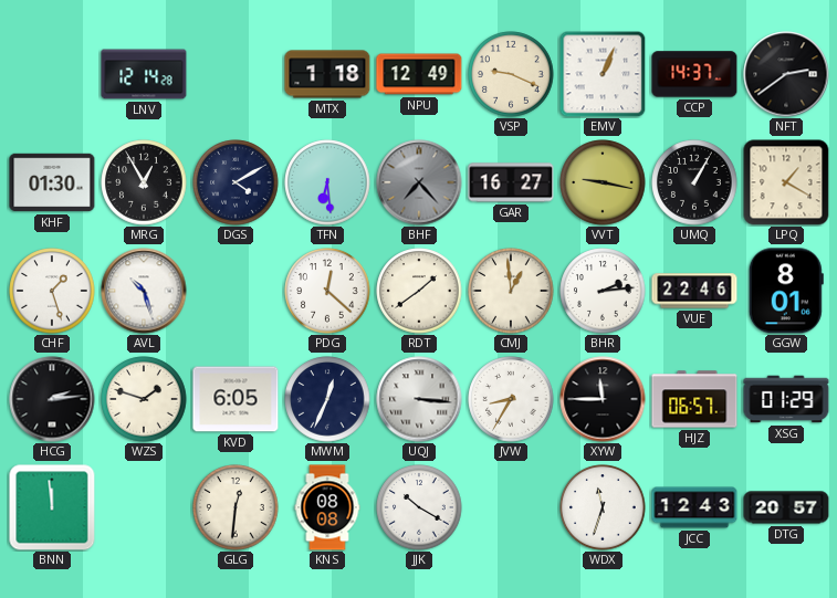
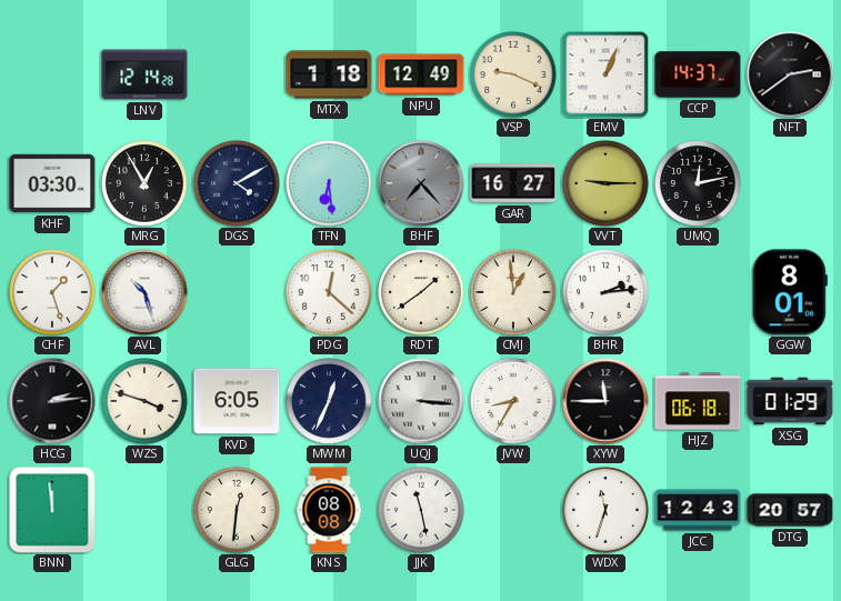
KHF: 01:30 -> 03:30
VVT: 9:17 -> 9:15
UMQ: 1:05 -> 12:13
LPQ: 1:20 -> none
VUE: 22:46 -> none
WZS: 1:48 -> 3:48
HJZ: 06:57 -> 06:18
JJK: 10:20 -> 11:28
